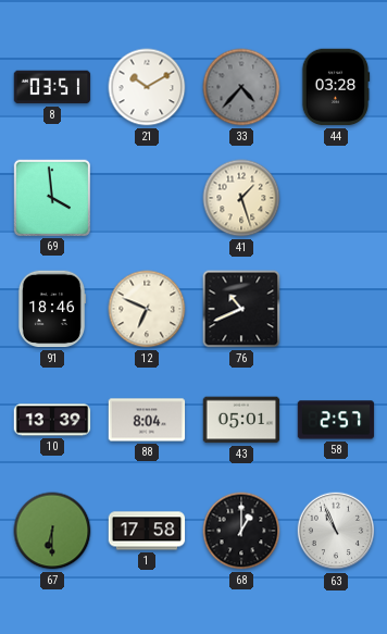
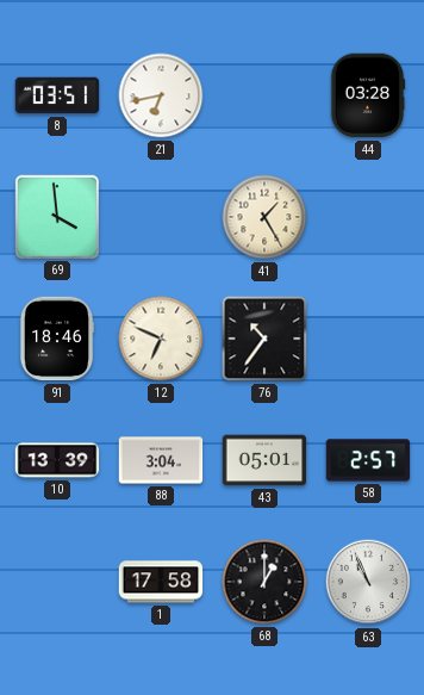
21: 10:10 -> 6:43
33: 4:37 -> none
41: 1:27 -> 1:25
76: 10:41 -> 10:36
88: 8:04 -> 3:04
67: 6:30 -> none
